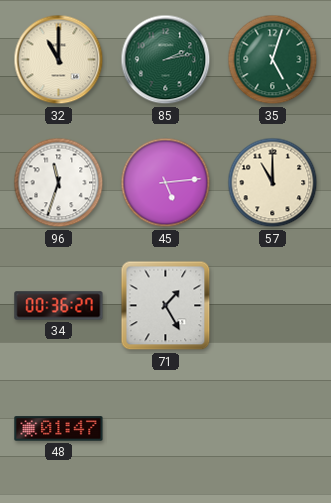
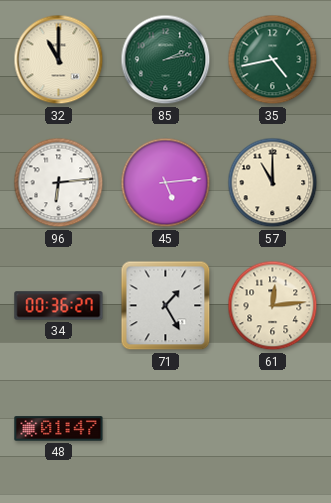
35: 5:03 -> 4:43
96: 11:33 -> 6:14
61: none -> 12:14
